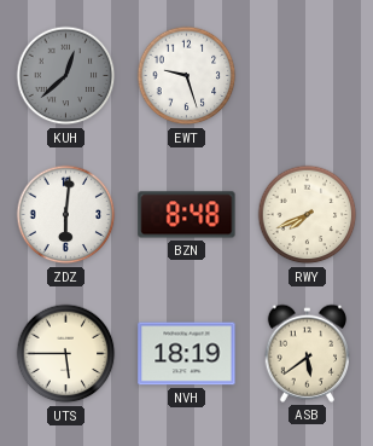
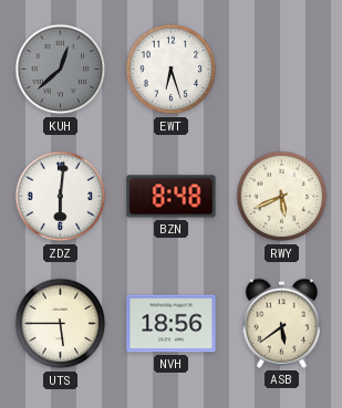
EWT: 9:27 -> 6:27
RWY: 7:41 -> 5:41
NVH: 18:19 -> 18:56
